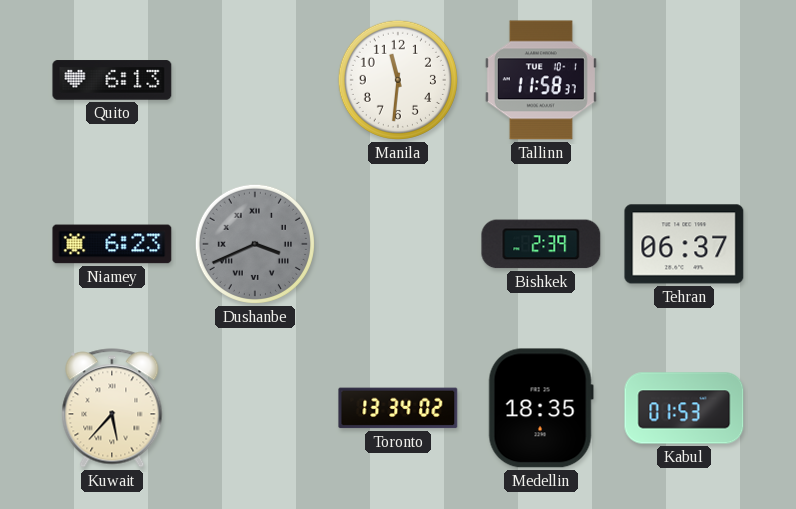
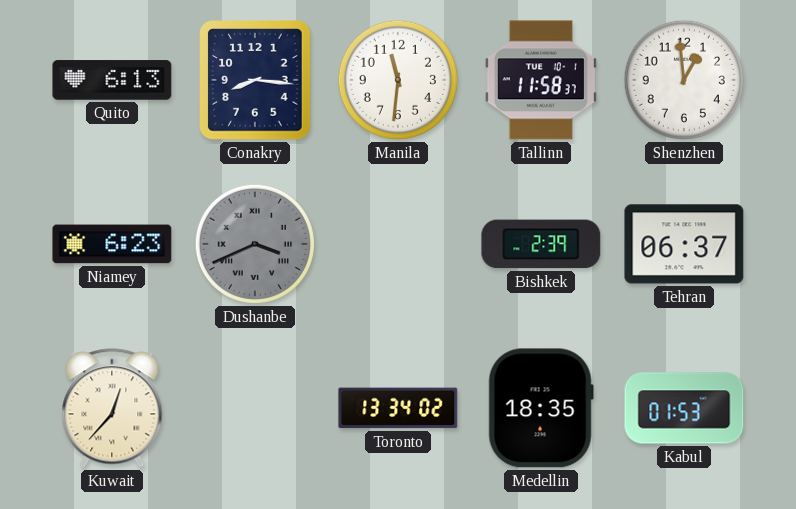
Conakry: none -> 8:16
Shenzhen: none -> 12:59
Kuwait: 5:37 -> 12:37
